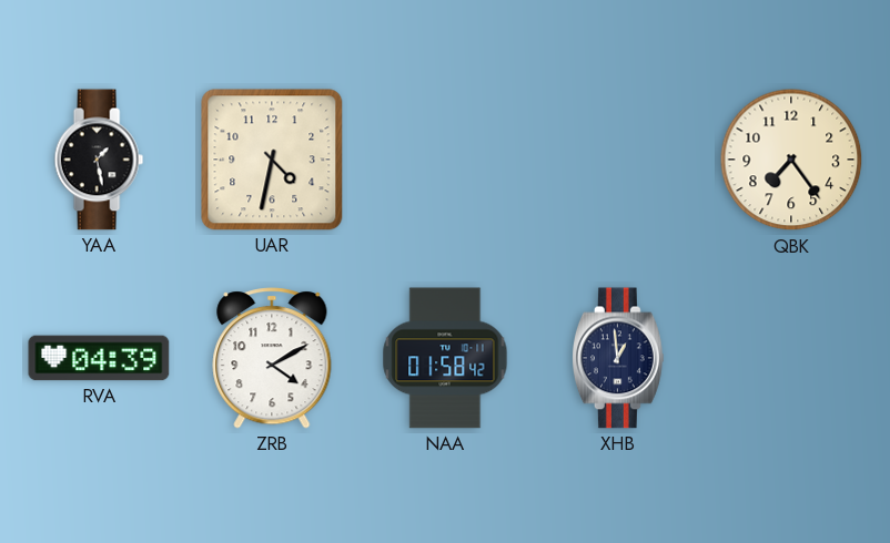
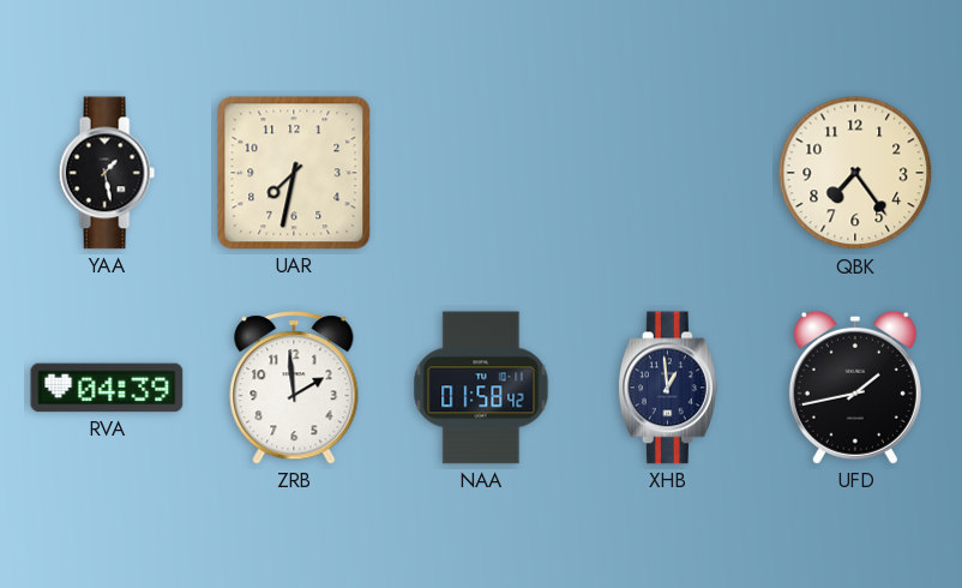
UAR: 4:32 -> 7:32
ZRB: 4:10 -> 1:59
UFD: none -> 1:43
